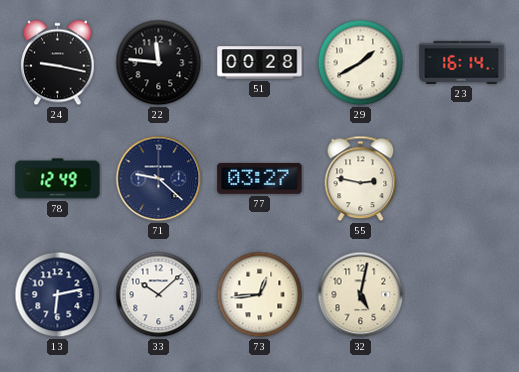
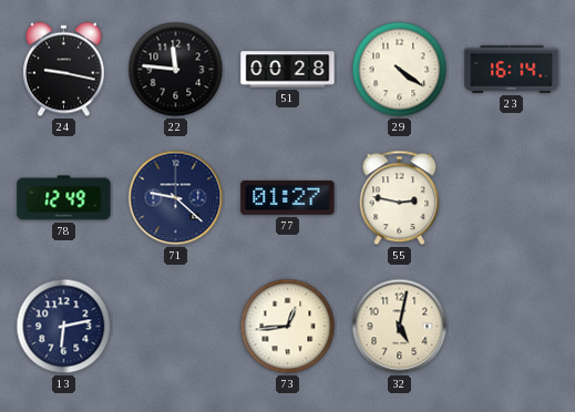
29: 1:40 -> 4:21
77: 03:27 -> 01:27
33: 10:08 -> none
